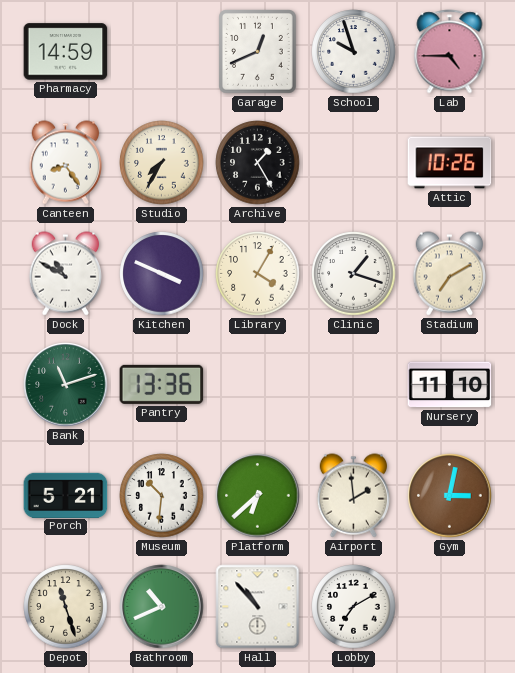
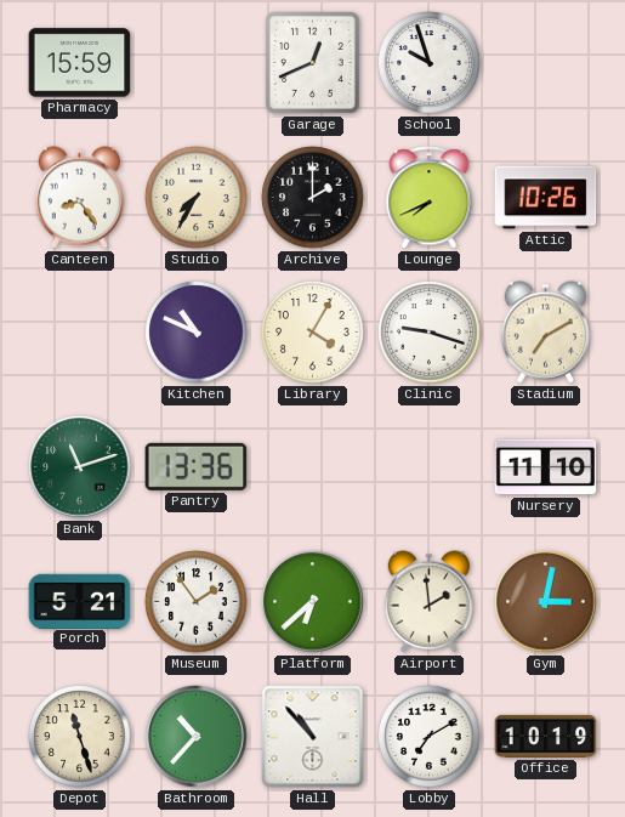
Pharmacy: 14:59 -> 15:59
Lab: 4:45 -> none
Archive: 1:25 -> 2:00
Lounge: none -> 7:41
Dock: 10:50 -> none
Kitchen: 3:49 -> 10:49
Clinic: 1:18 -> 9:18
Museum: 10:31 -> 1:54
Bathroom: 10:41 -> 10:37
Office: none -> 10:19
